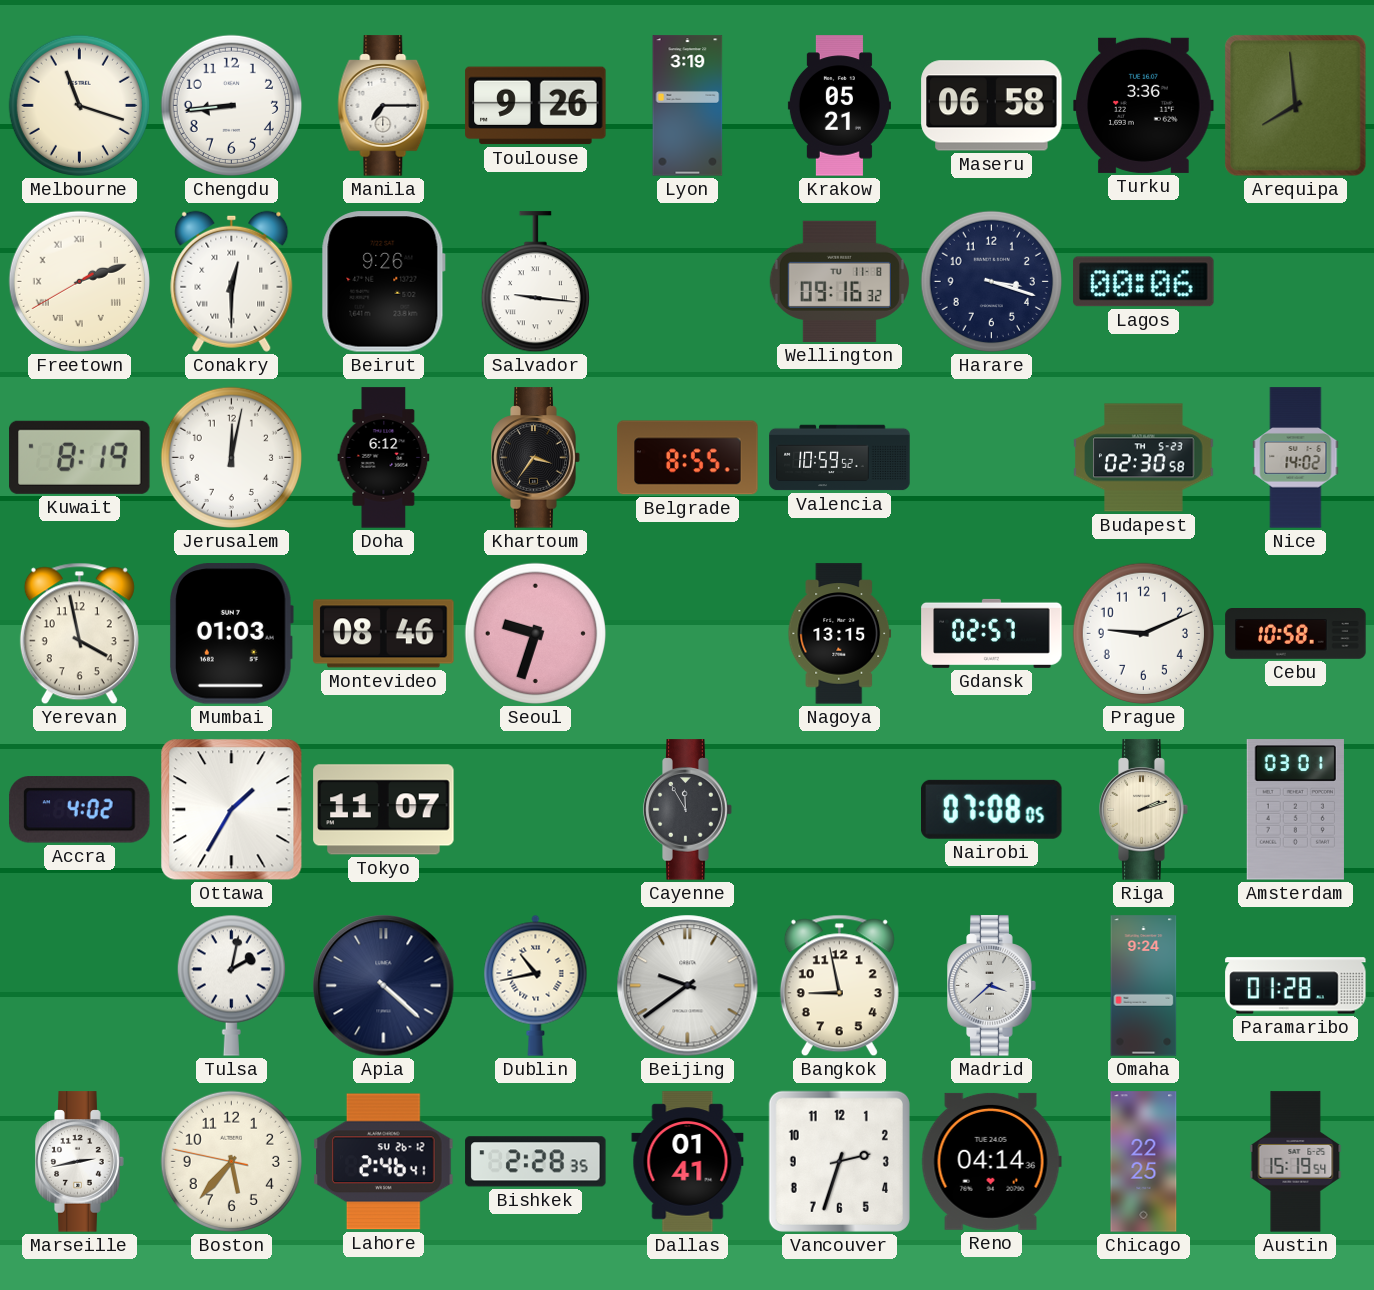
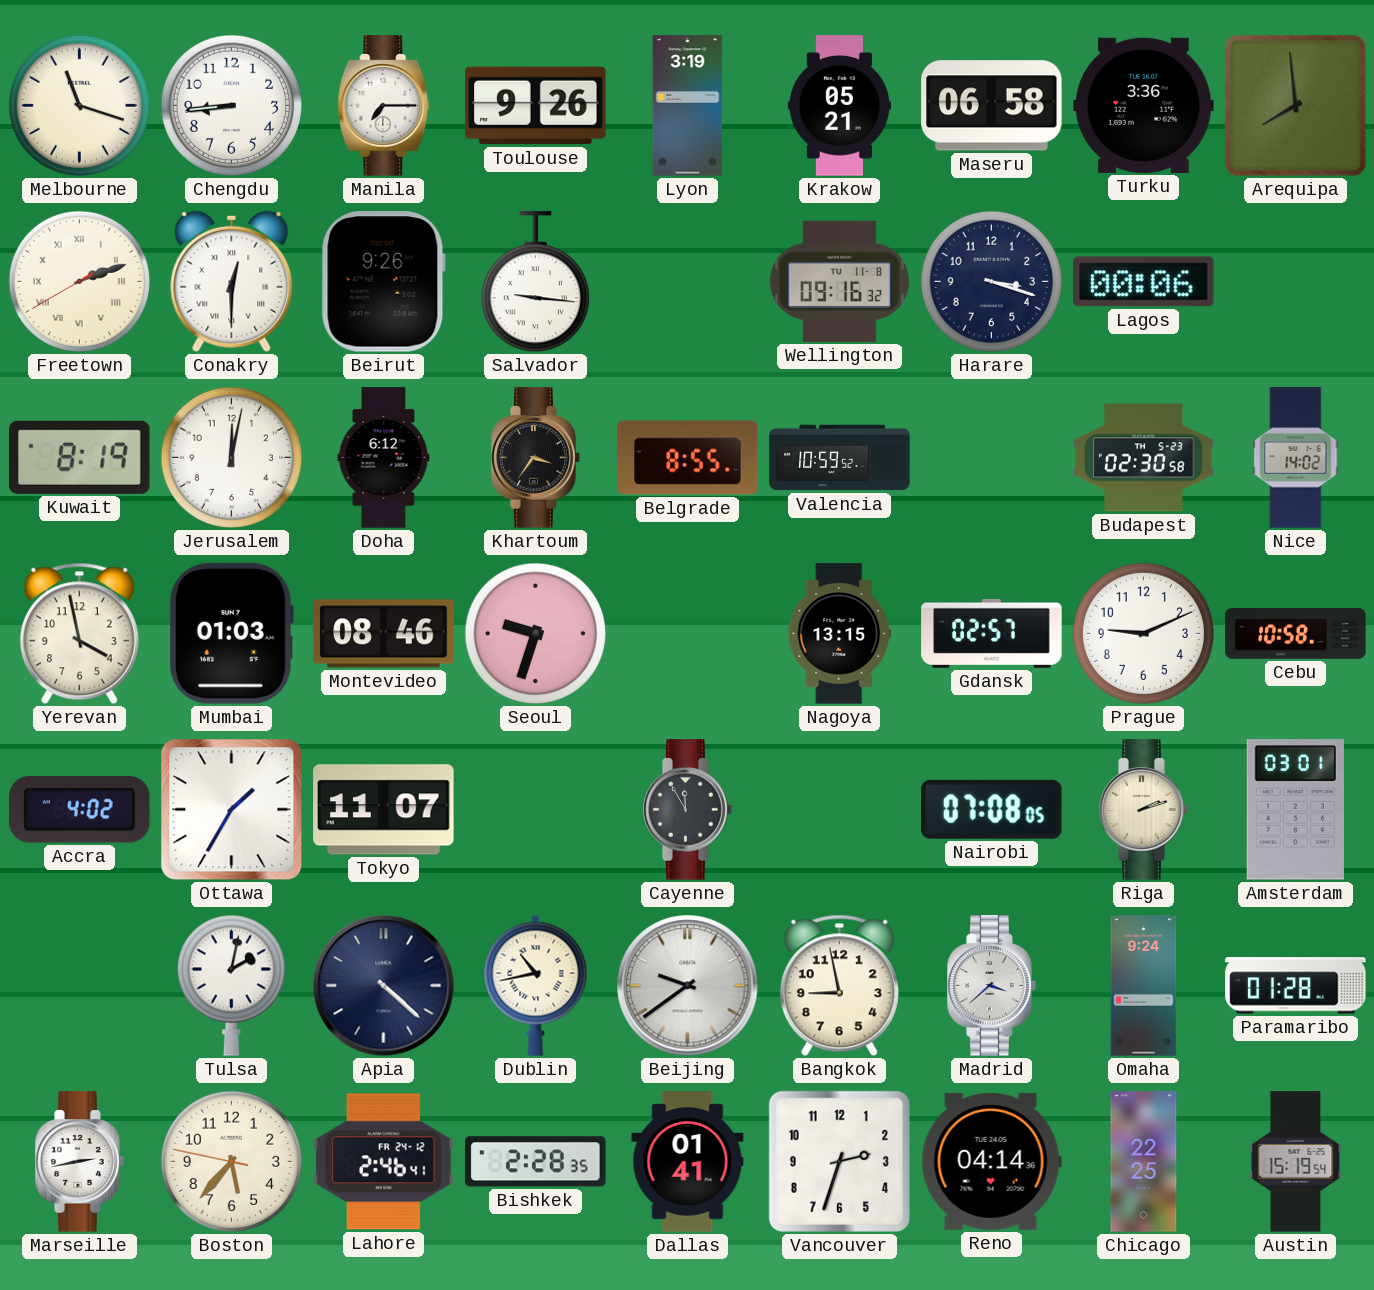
Lahore date: SU 26-12 -> FR 24-12
